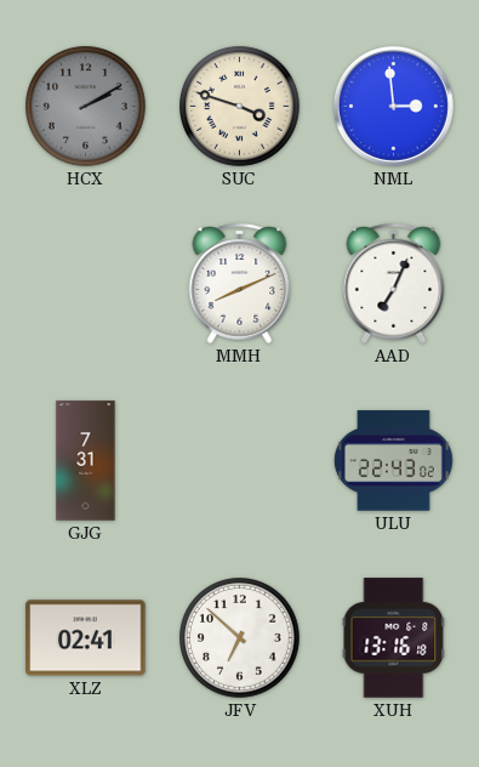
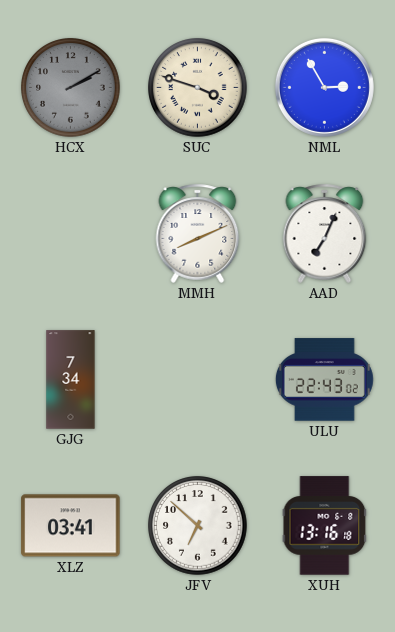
NML: 2:59 -> 2:55
GJG: 7:31 -> 7:34
XLZ: 02:41 -> 03:41
